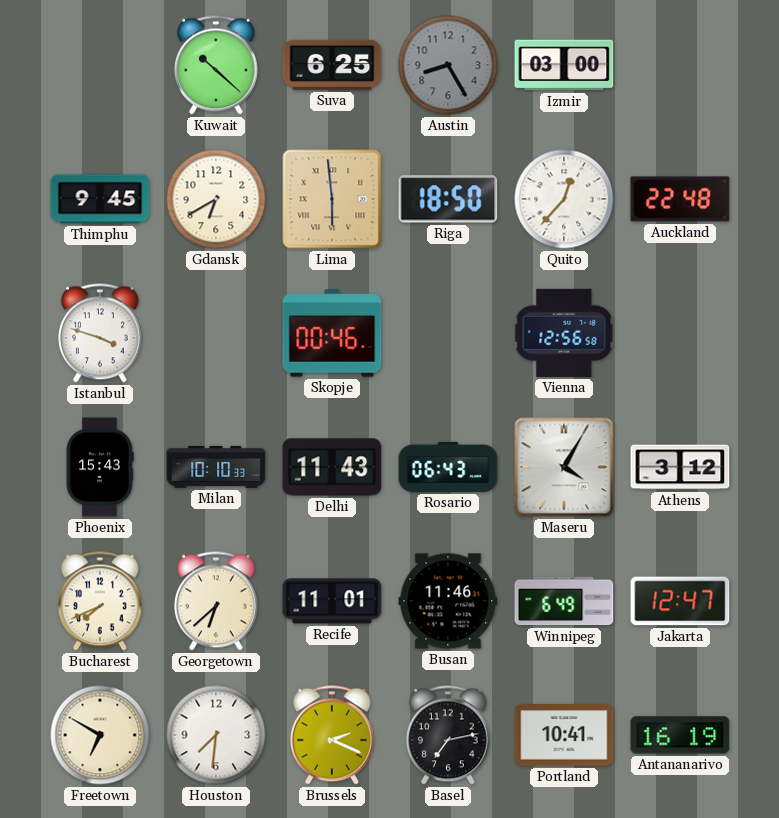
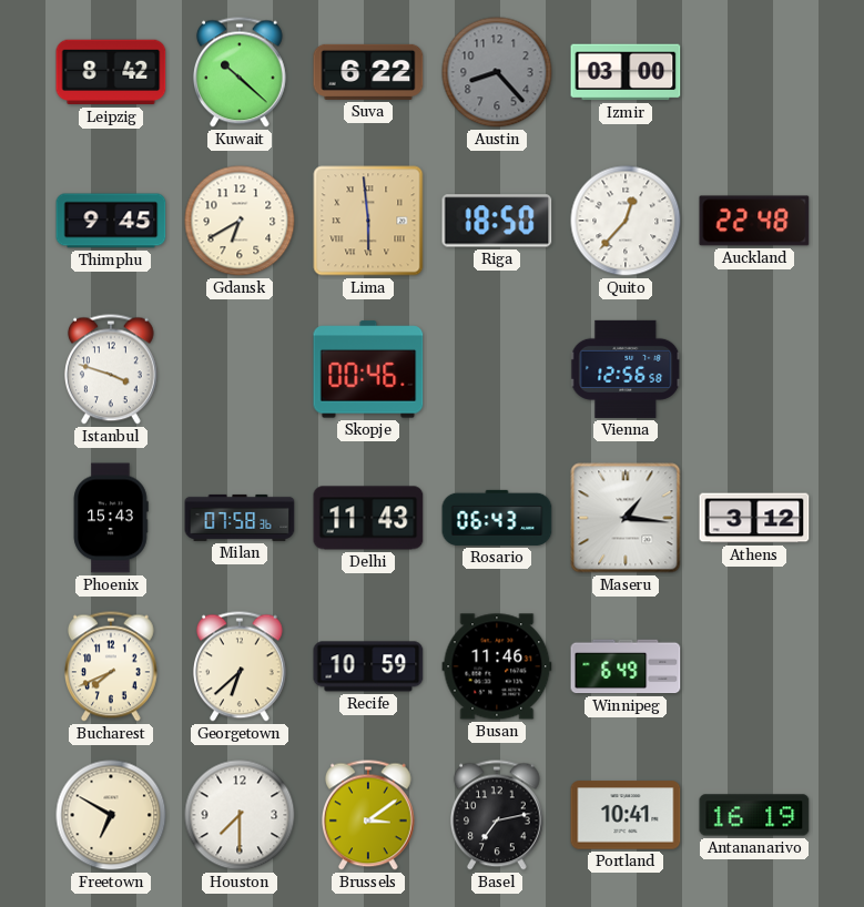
Leipzig: none -> 8:42
Suva: 6:25 -> 6:22
Austin: 8:25 -> 8:23
Milan: 10:10 -> 07:58
Maseru: 4:05 -> 1:16
Recife: 11:01 -> 10:59
Jakarta: 12:47 -> none
Houston: 7:31 -> 7:30
Brussels: 2:19 -> 3:09
